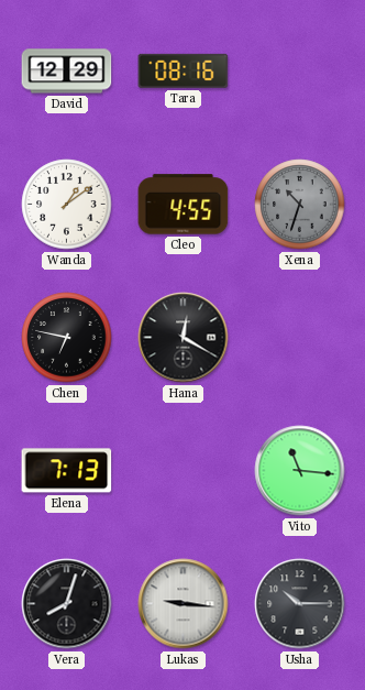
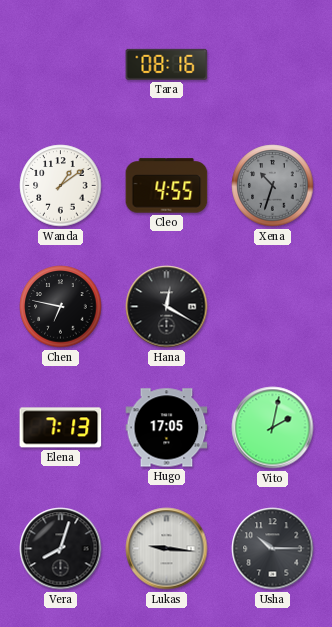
David: 12:29 -> none
Hugo: none -> 17:05
Vito: 11:16 -> 2:02
